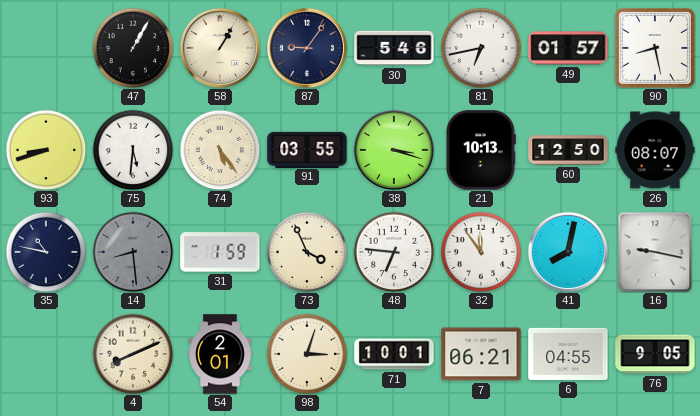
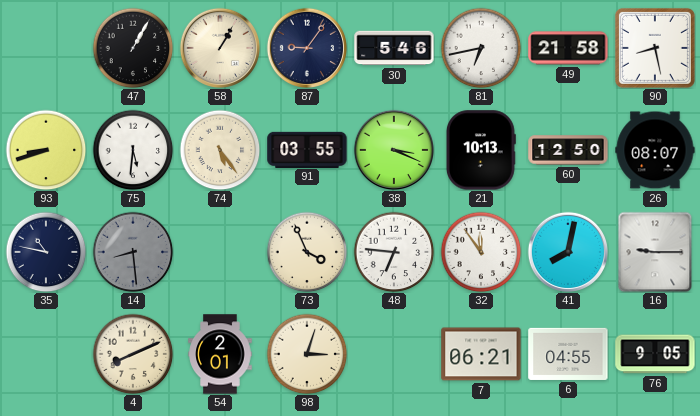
49: 01:57 -> 21:58
38: 3:18 -> 3:19
31: 1:59 -> none
16: 9:17 -> 9:15
71: 10:01 -> none
